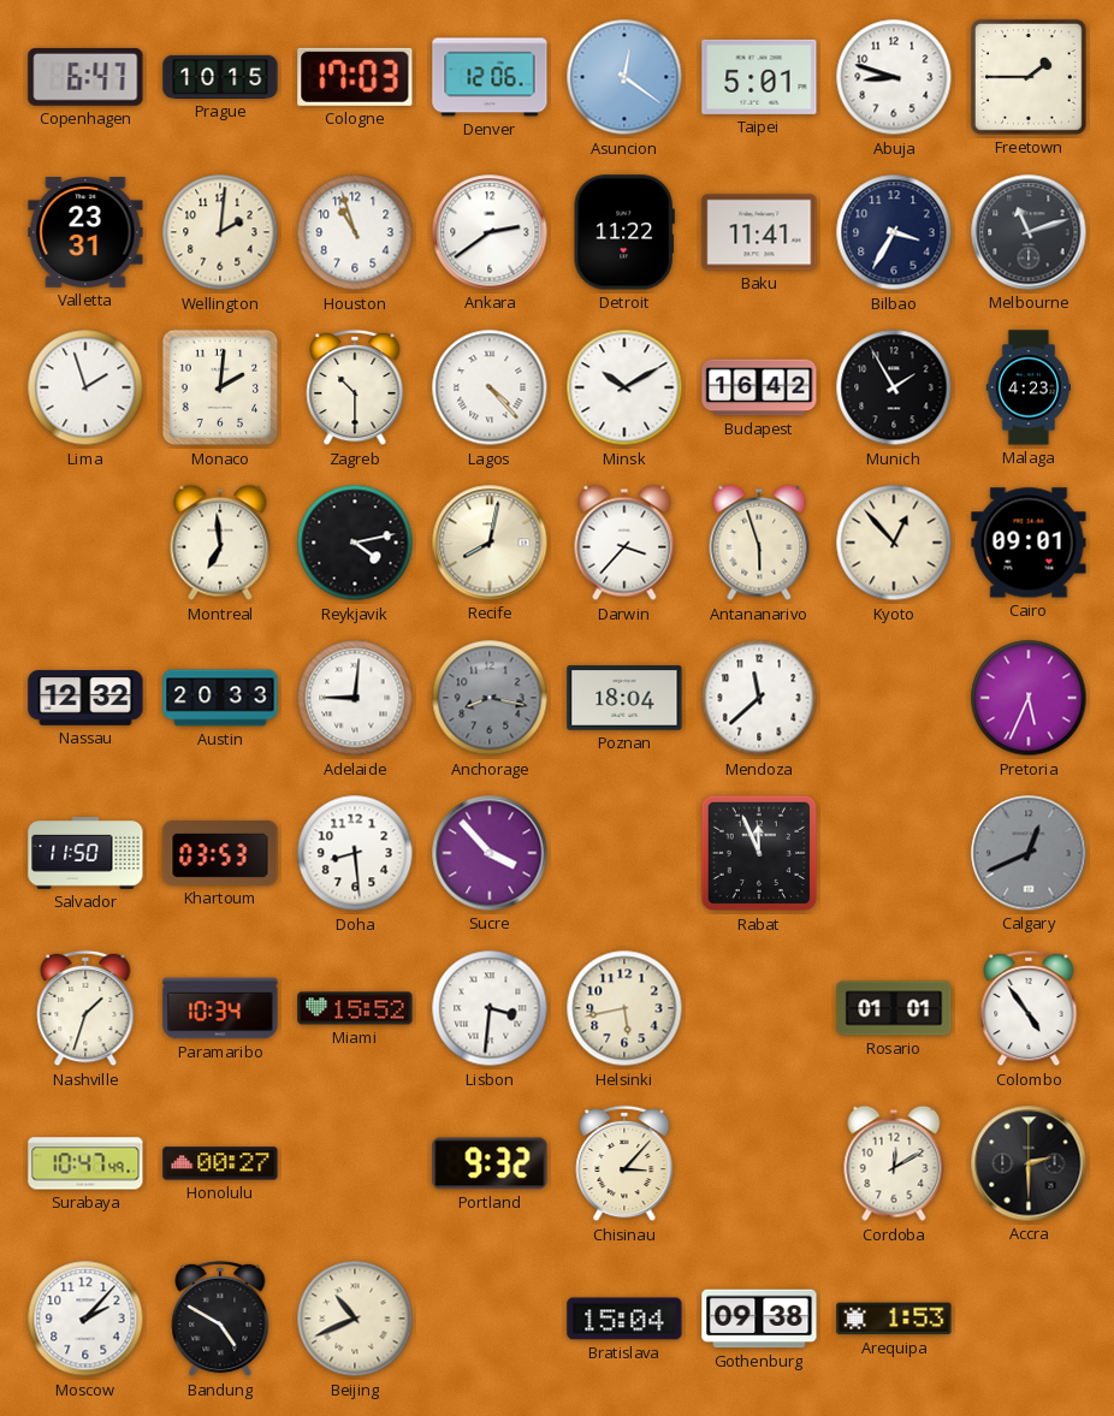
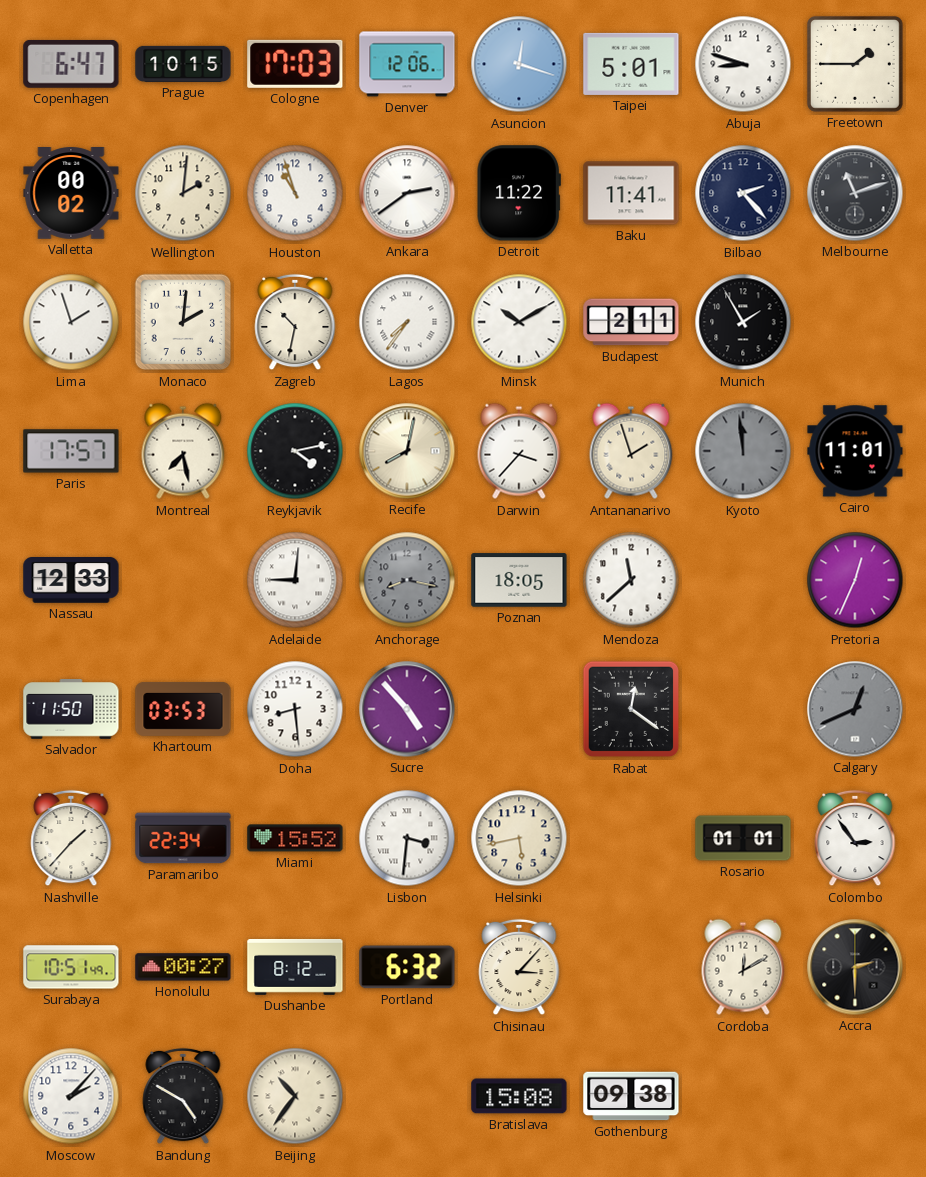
Asuncion: 12:21 -> 12:18
Valletta: 23:31 -> 00:02
Bilbao: 3:35 -> 2:23
Zagreb: 10:30 -> 10:32
Lagos: 4:23 -> 7:36
Budapest: 16:42 -> 2:11
Malaga: 4:23 -> none
Paris: none -> 17:57
Montreal: 6:59 -> 7:28
Antananarivo: 5:57 -> 1:57
Kyoto: 12:53 -> 11:59
Kyoto dial: cream -> grey
Cairo: 09:01 -> 11:01
Nassau: 12:32 -> 12:33
Austin: 20:33 -> none
Poznan: 18:04 -> 18:05
Pretoria: 5:34 -> 12:34
Sucre: 3:53 -> 4:53
Rabat: 11:56 -> 12:21
Nashville: 1:33 -> 1:37
Paramaribo: 10:34 -> 22:34
Colombo: 4:54 -> 2:54
Surabaya: 10:47 -> 10:51
Dushanbe: none -> 8:12
Portland: 9:32 -> 6:32
Beijing: 10:41 -> 10:36
Bratislava: 15:04 -> 15:08
Arequipa: 1:53 -> none
